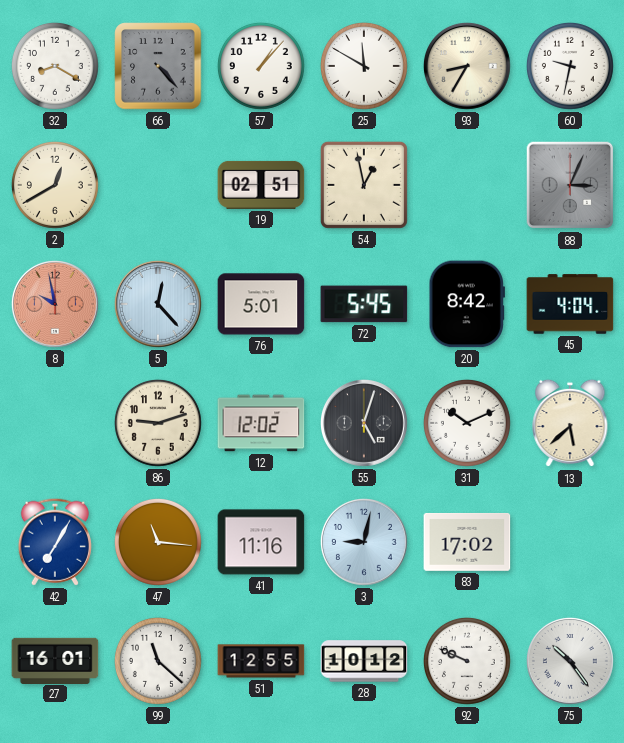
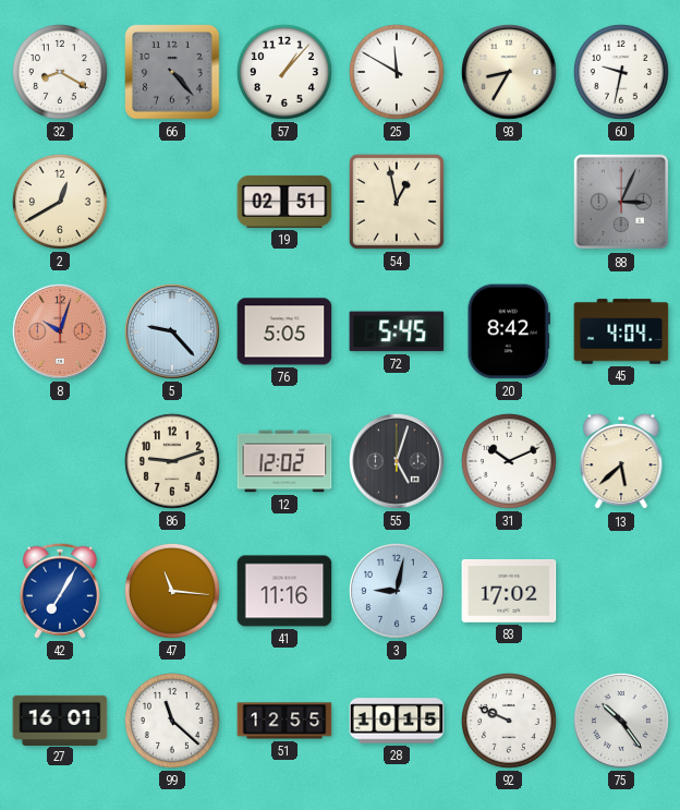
8: 9:58 -> 10:03
5: 12:23 -> 9:23
76: 5:01 -> 5:05
28: 10:12 -> 10:15
